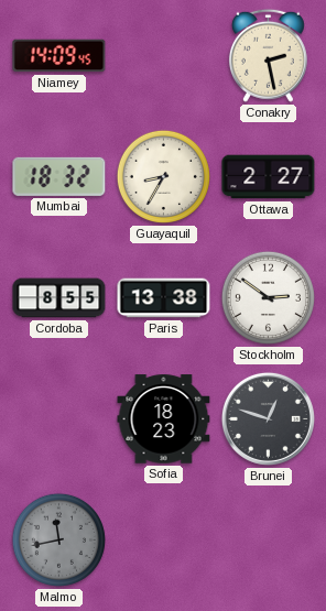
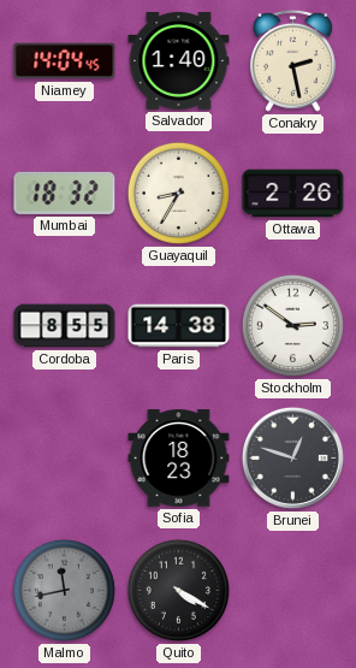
Niamey: 14:09 -> 14:04
Salvador: none -> 1:40
Ottawa: 2:27 -> 2:26
Paris: 13:38 -> 14:38
Quito: none -> 4:20
